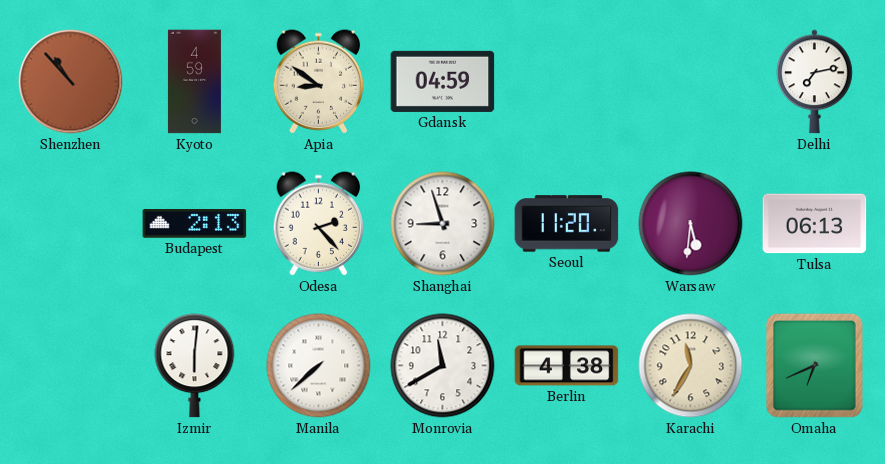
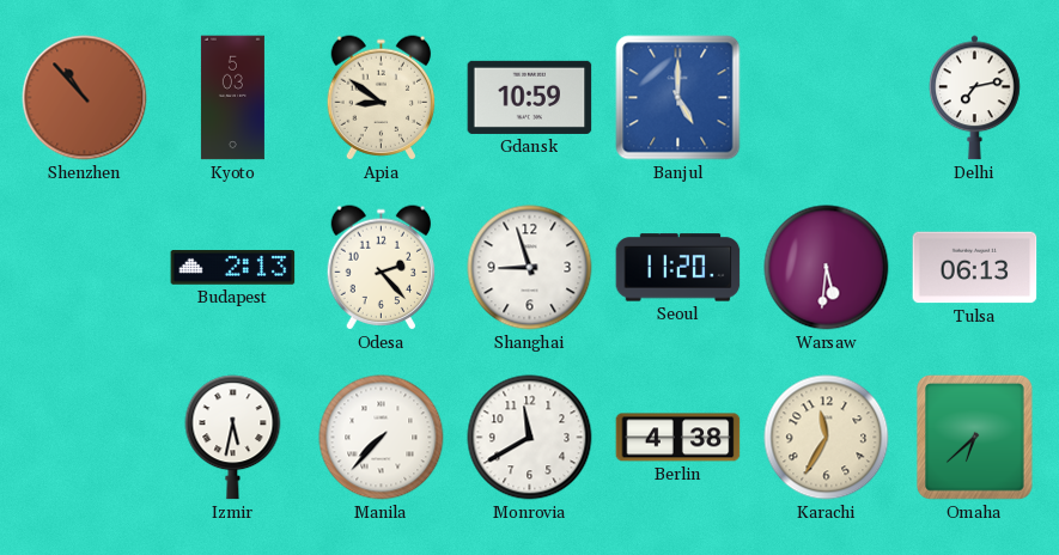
Kyoto: 4:59 -> 5:03
Gdansk: 04:59 -> 10:59
Banjul: none -> 5:00
Izmir: 6:01 -> 5:32
Manila: 7:38 -> 7:37
Omaha: 6:41 -> 6:38
